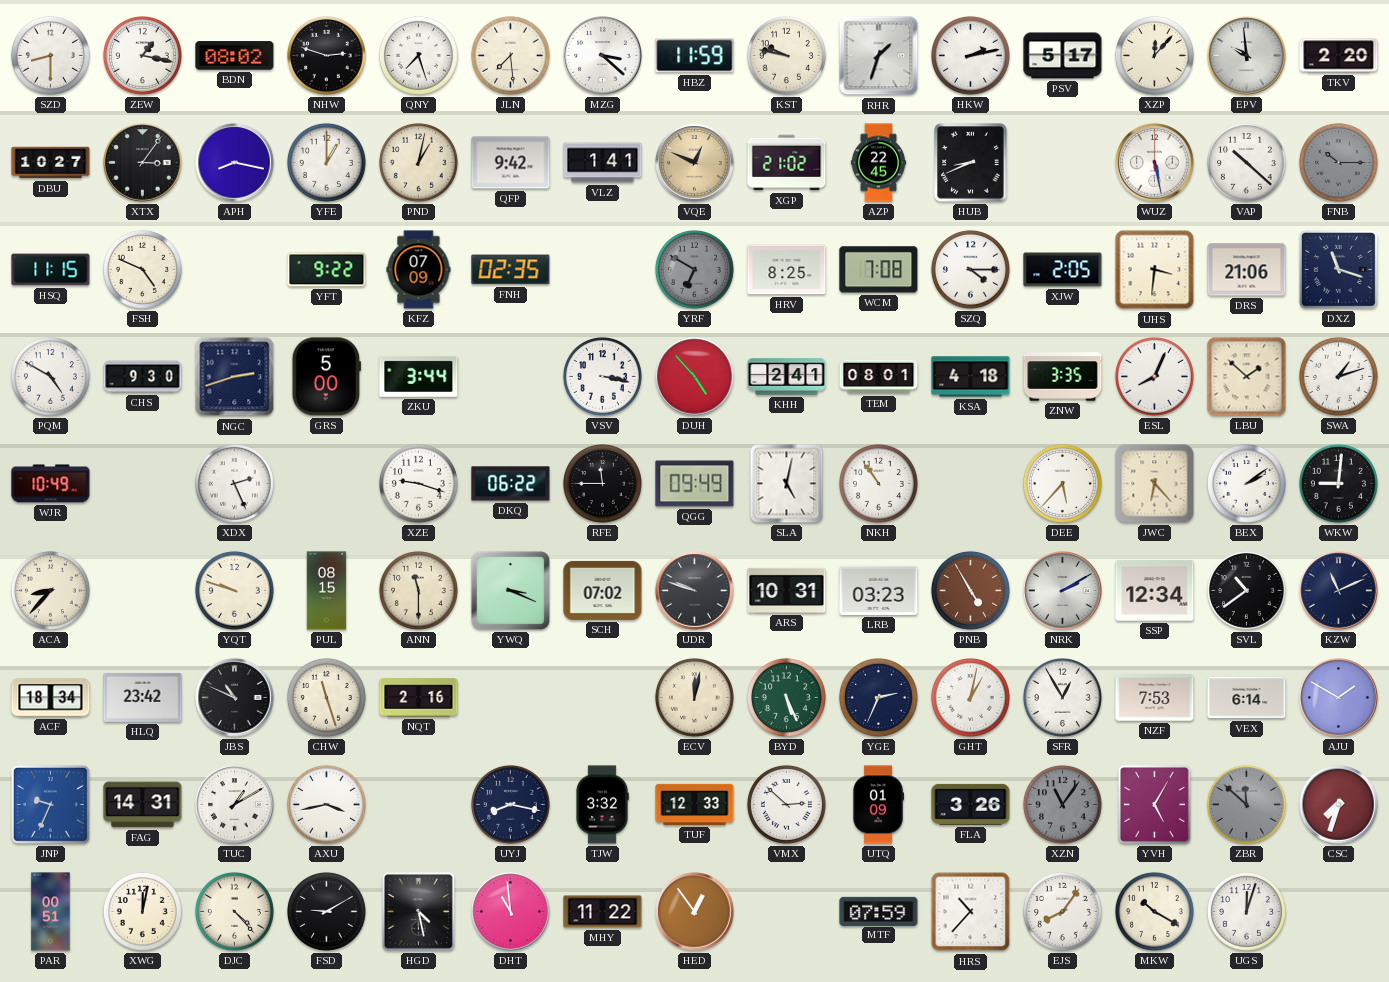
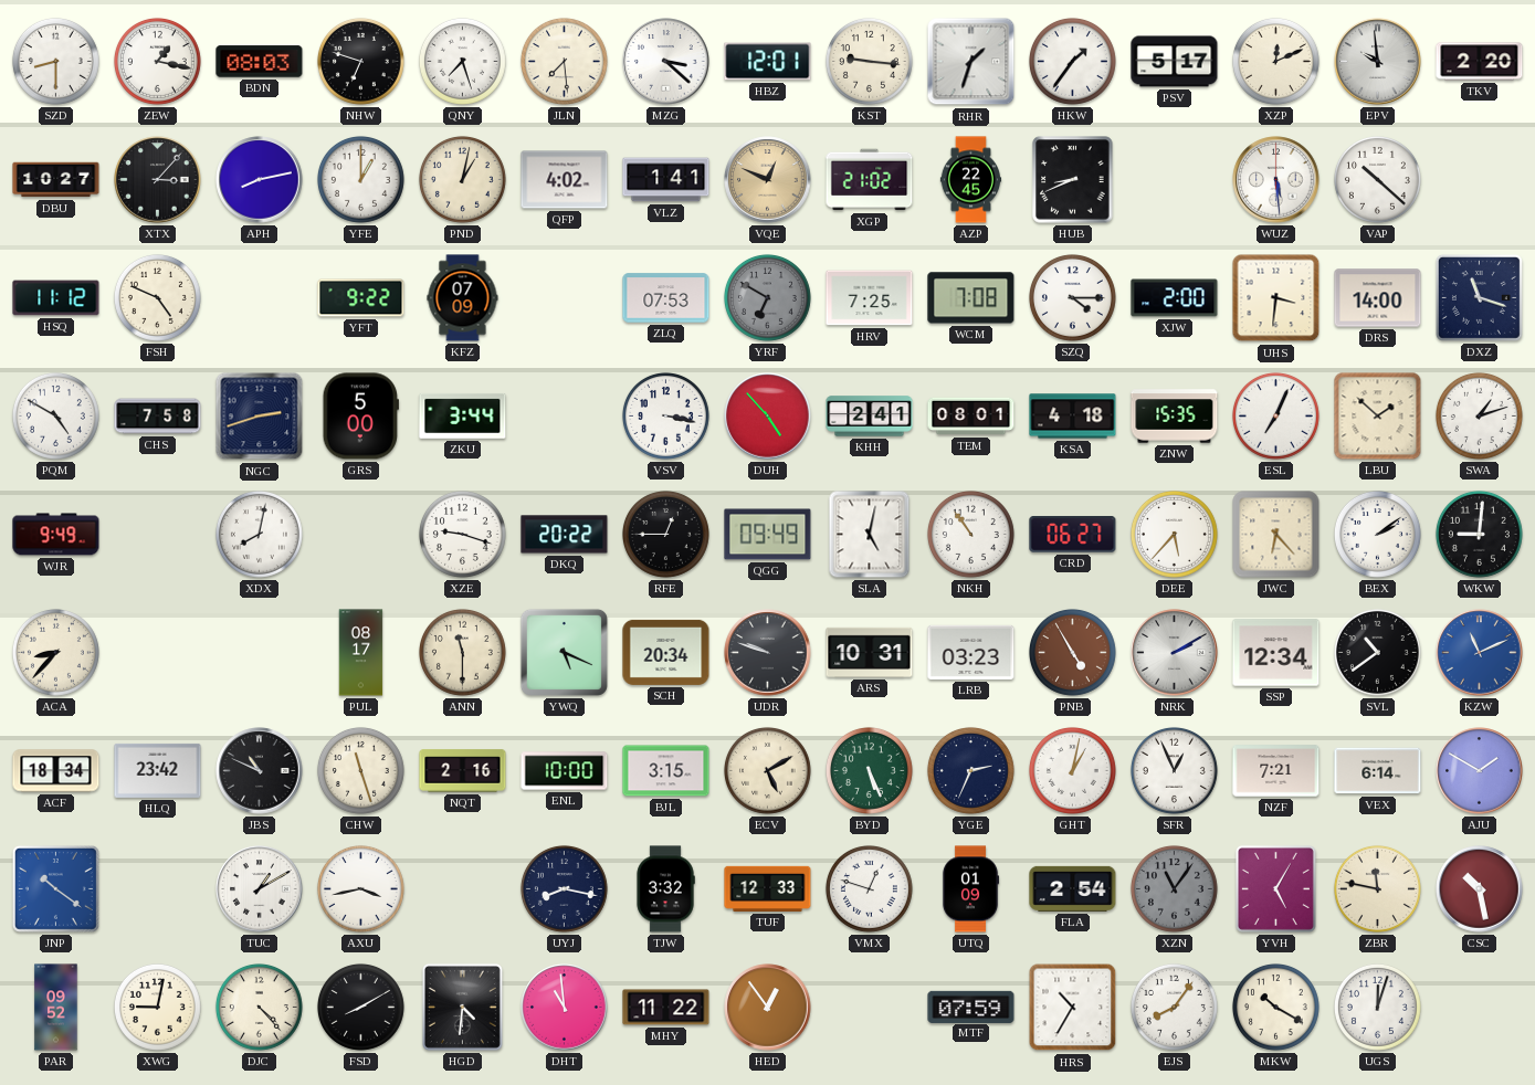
BDN: 08:02 -> 08:03
NHW: 2:48 -> 6:48
HBZ: 11:59 -> 12:01
KST: 9:47 -> 9:16
HKW: 2:13 -> 1:36
XZP: 12:07 -> 12:11
XTX: 3:06 -> 3:07
APH: 8:17 -> 8:13
QFP: 9:42 -> 4:02
WUZ: 5:28 -> 5:29
FNB: 10:15 -> none
HSQ: 11:15 -> 11:12
FNH: 02:35 -> none
ZLQ: none -> 07:53
HRV: 8:25 -> 7:25
XJW: 2:05 -> 2:00
DRS: 21:06 -> 14:00
CHS: 9:30 -> 7:58
ZNW: 3:35 -> 15:35
ESL: 8:04 -> 7:04
WJR: 10:49 -> 9:49
XDX: 2:26 -> 8:02
DKQ: 06:22 -> 20:22
RFE: 11:45 -> 12:45
CRD: none -> 06:27
YQT: 9:48 -> none
PUL: 08:15 -> 08:17
YWQ: 3:19 -> 5:19
SCH: 07:02 -> 20:34
KZW dial: navy -> blue
ENL: none -> 10:00
BJL: none -> 3:15
ECV: 12:02 -> 5:10
SFR: 12:55 -> 12:56
NZF: 7:53 -> 7:21
JNP: 9:34 -> 10:21
FAG: 14:31 -> none
VMX: 2:52 -> 12:48
FLA: 3:26 -> 2:54
ZBR: 11:52 -> 11:47
ZBR dial: grey -> cream
CSC: 7:33 -> 10:28
PAR: 00:51 -> 09:52
XWG: 12:02 -> 9:02
FSD: 9:10 -> 8:10
HGD: 4:28 -> 4:31
HRS: 10:37 -> 10:35
